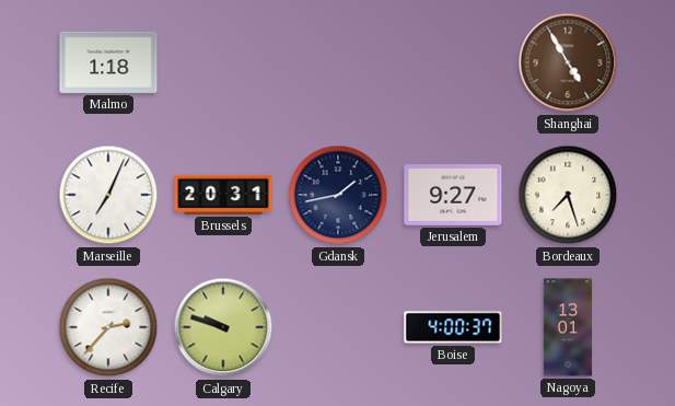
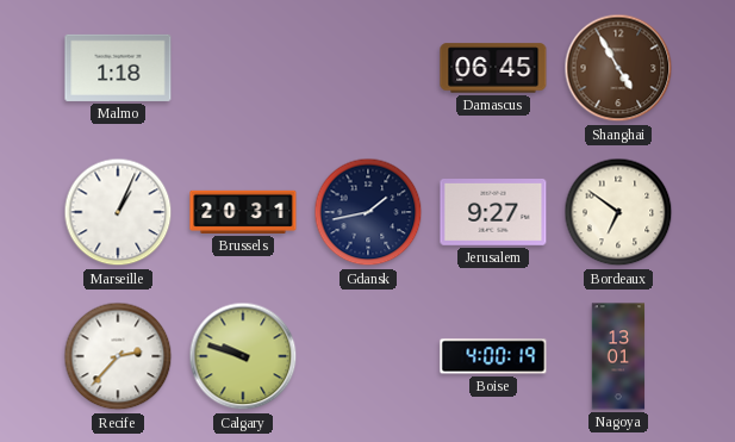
Damascus: none -> 06:45
Marseille: 7:04 -> 1:04
Bordeaux: 7:27 -> 6:51
Boise: 4:00:37 -> 4:00:19
